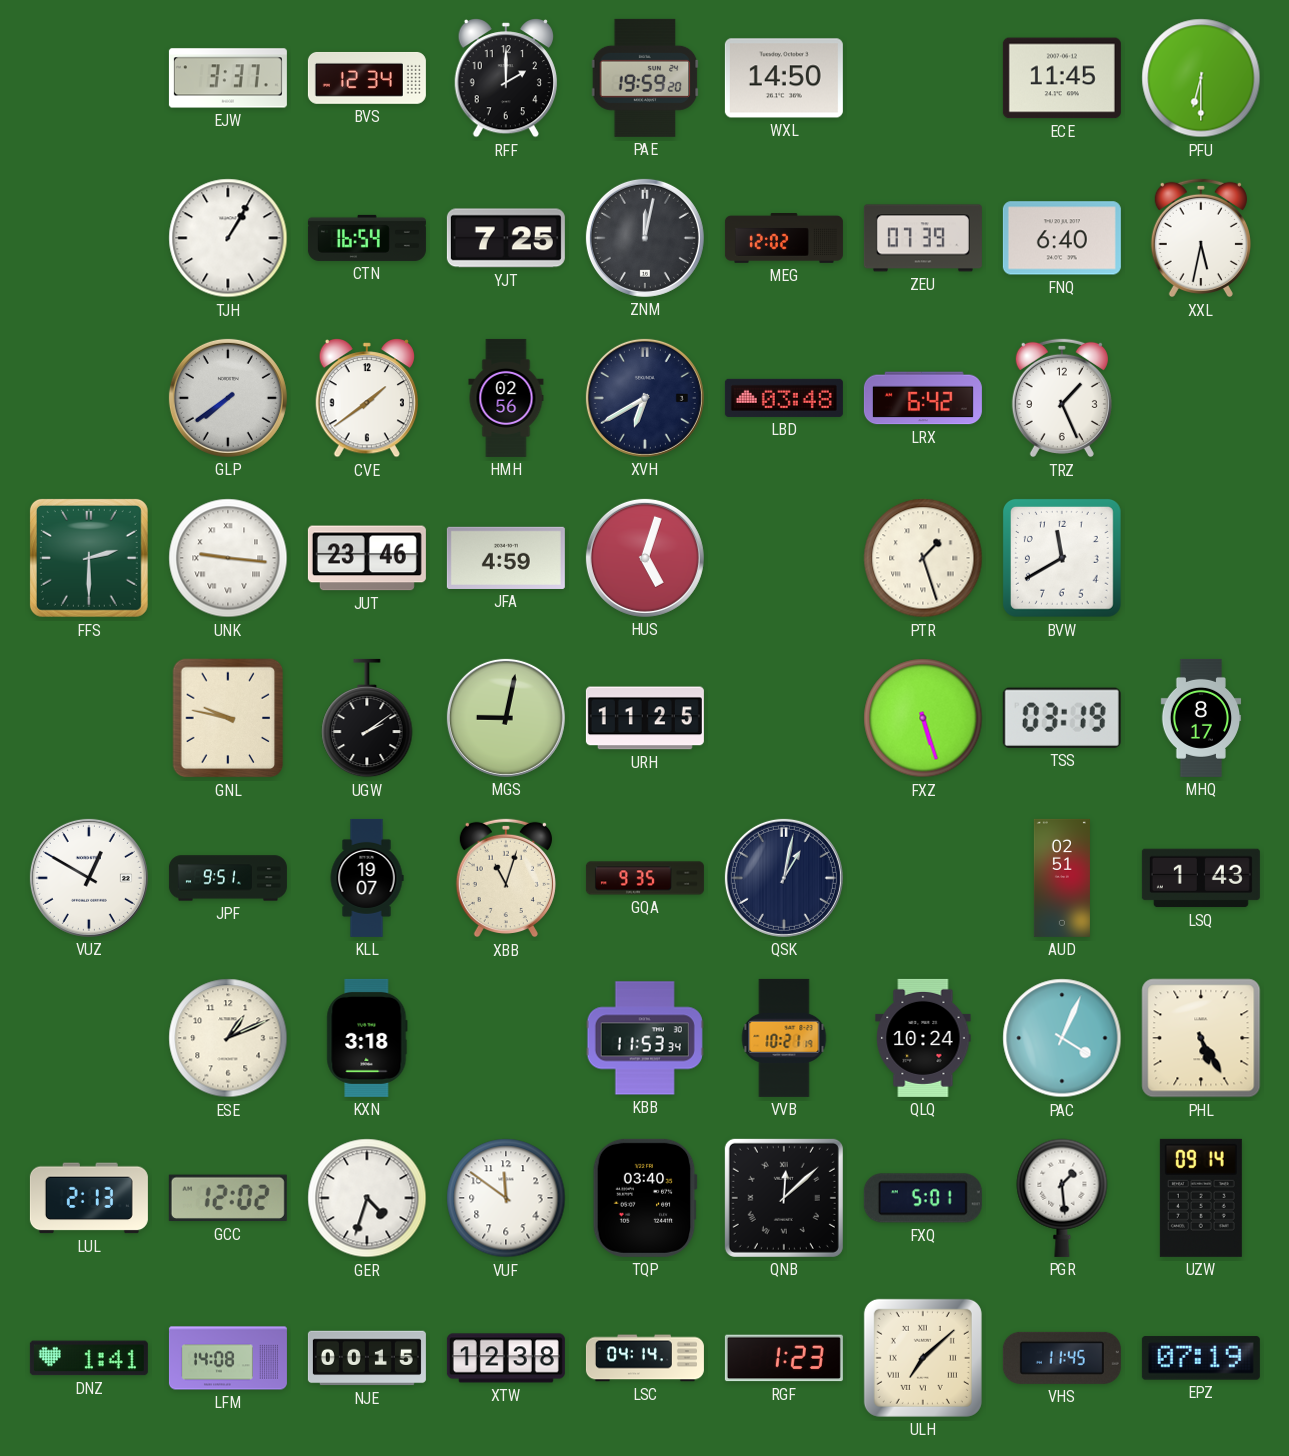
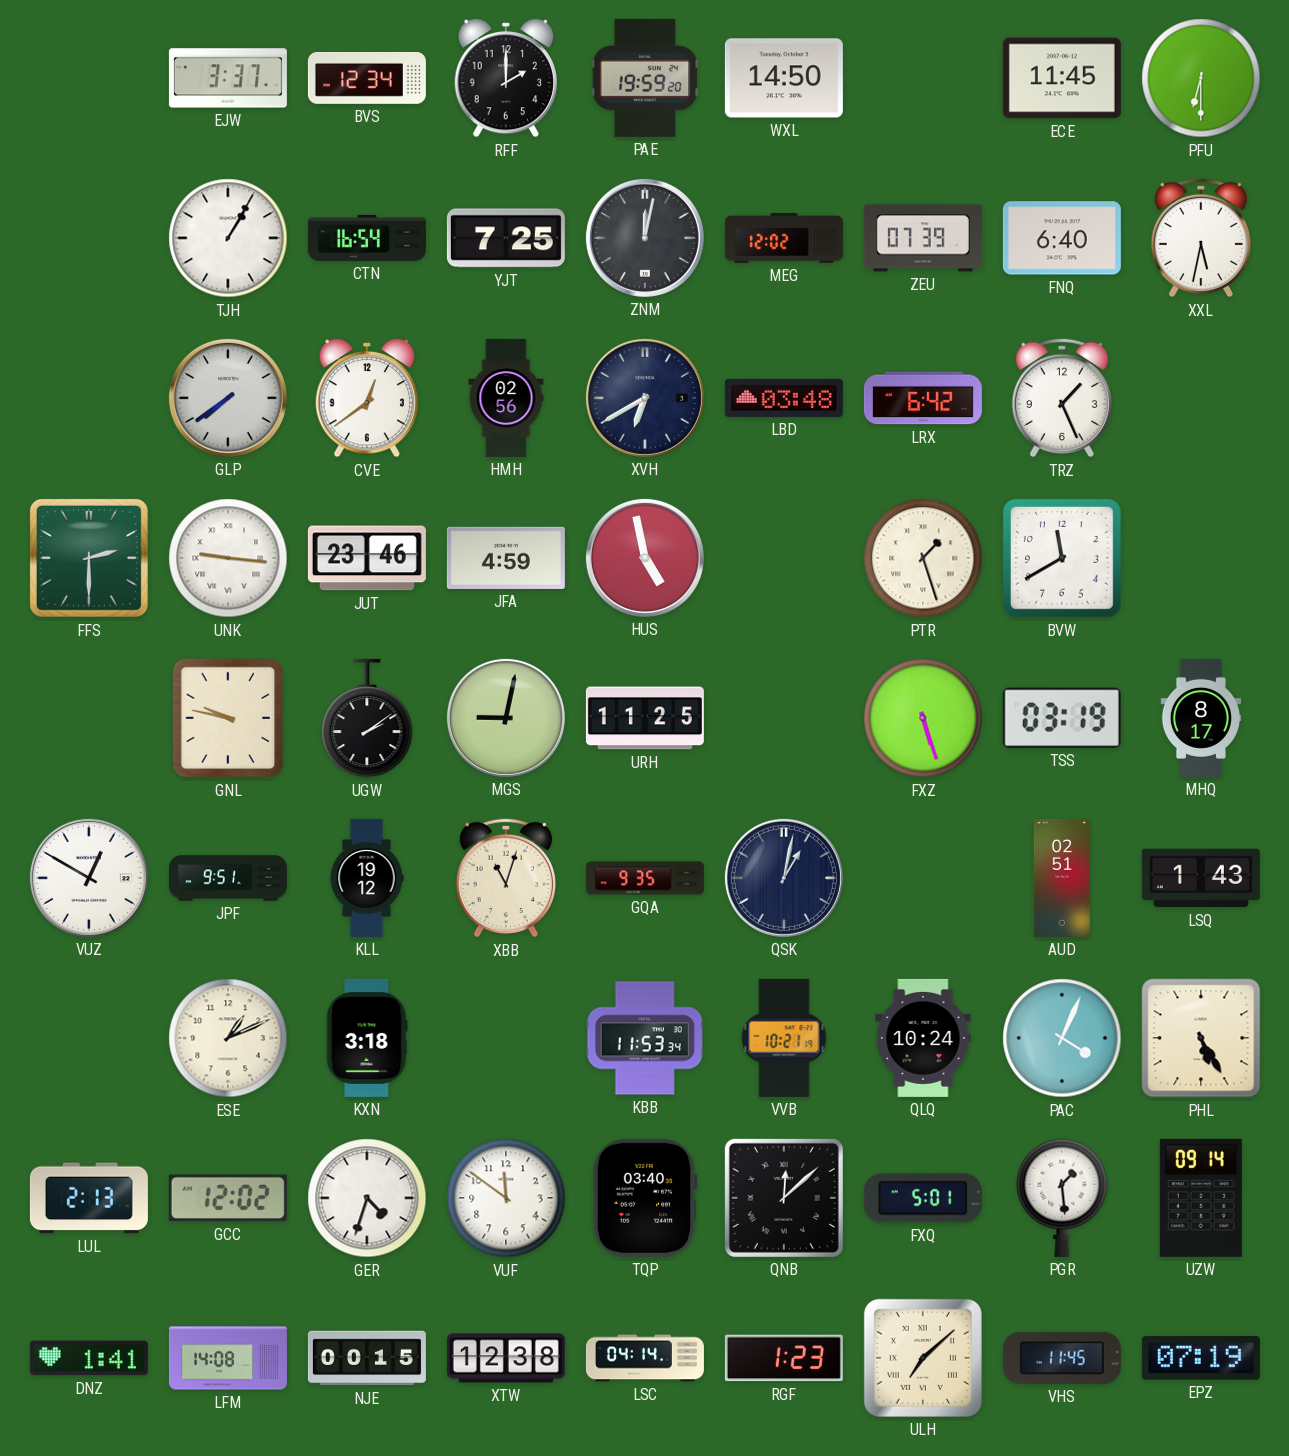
CVE: 1:39 -> 12:39
HUS: 5:03 -> 4:58
KLL: 19:07 -> 19:12
